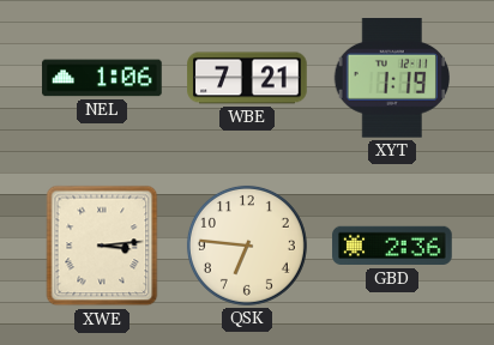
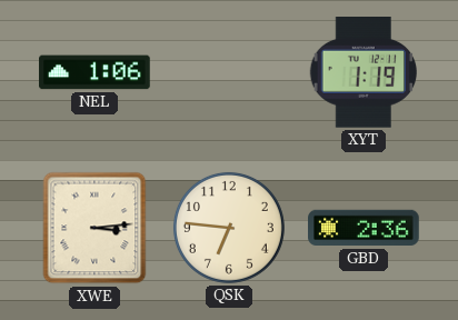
WBE: 7:21 -> none
